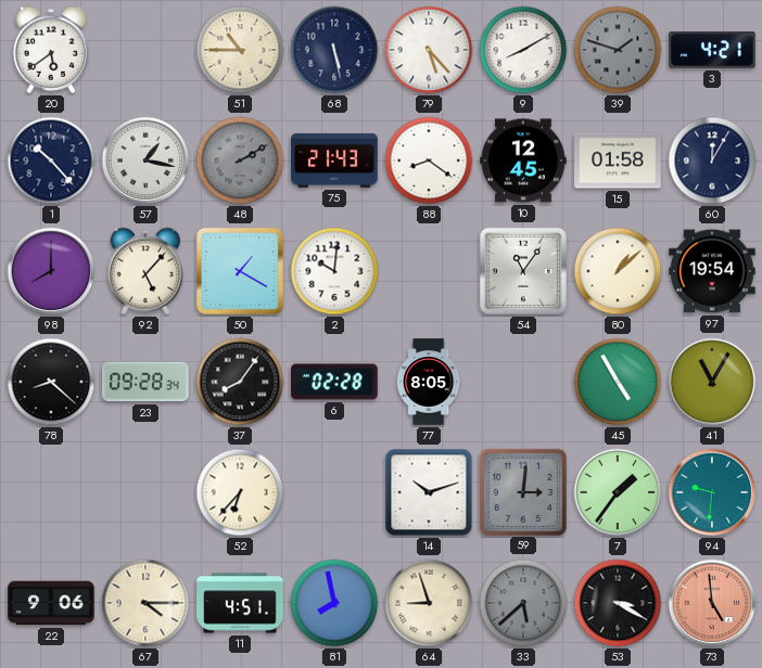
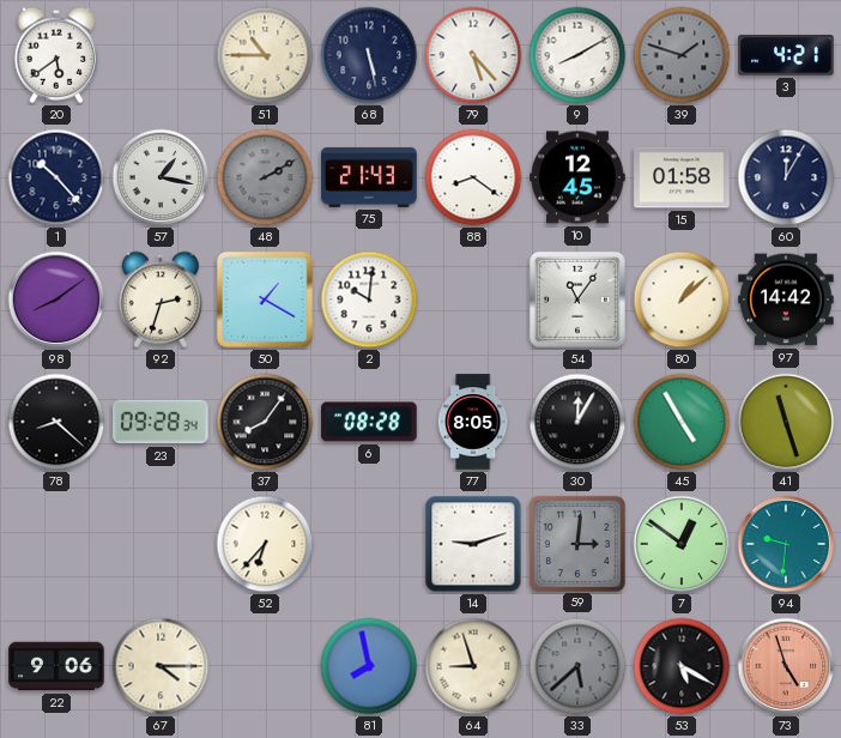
98: 8:00 -> 8:09
92: 5:07 -> 2:33
97: 19:54 -> 14:42
6: 02:28 -> 08:28
30: none -> 12:05
41: 11:05 -> 11:27
14: 10:12 -> 9:12
7: 1:36 -> 12:51
11: 4:51 -> none
53: 3:20 -> 5:20
73: 4:59 -> 4:57
